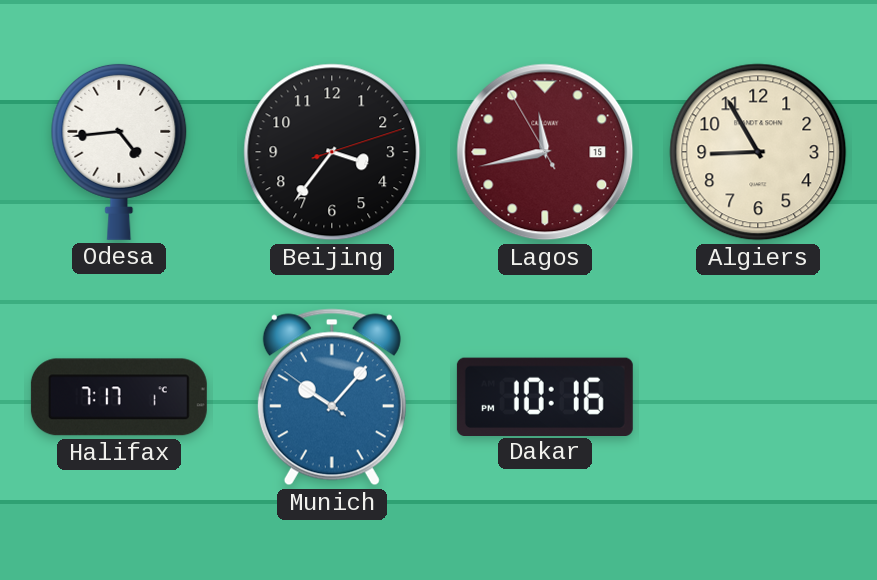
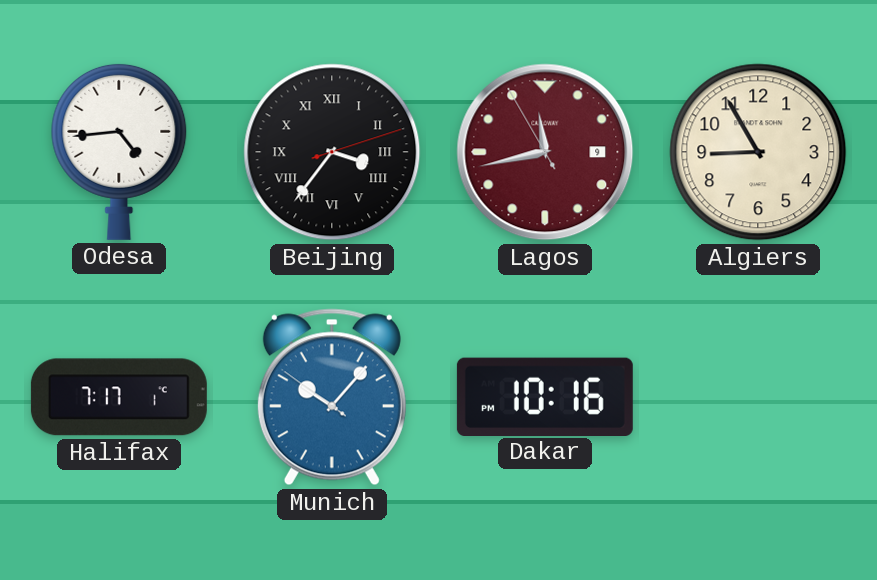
Beijing numerals: Arabic -> Roman
Lagos date: 15 -> 9
